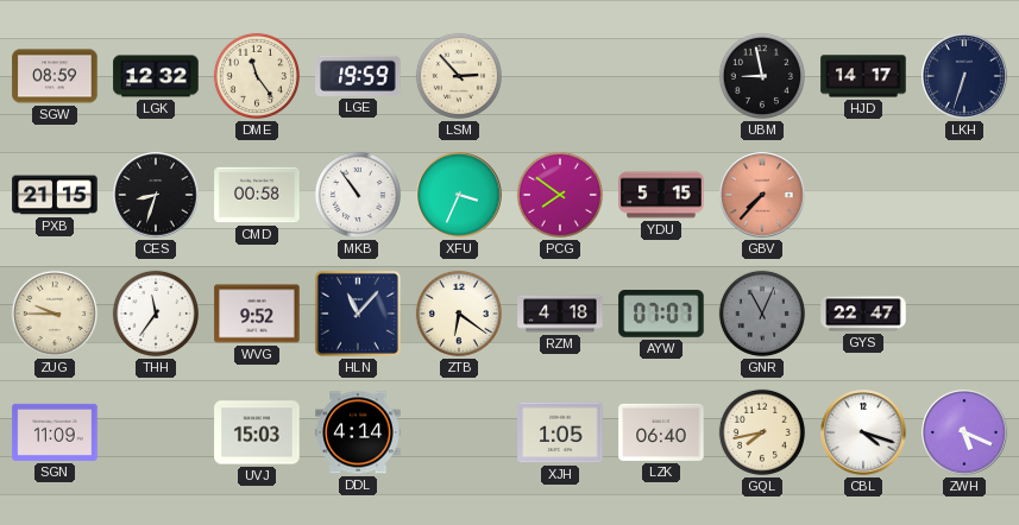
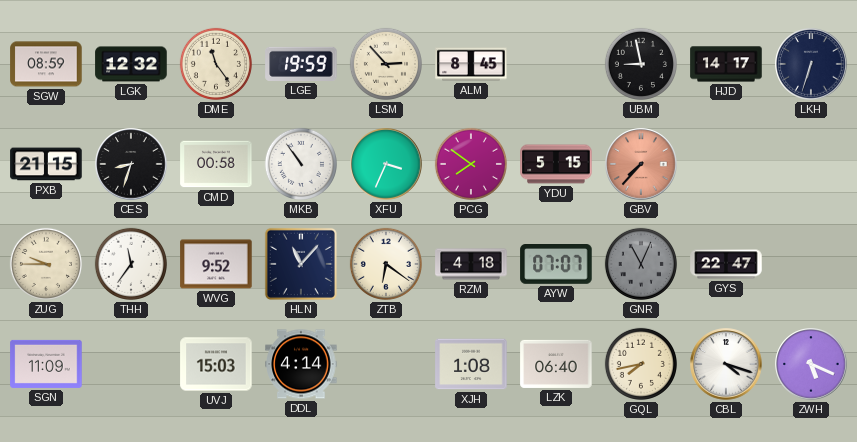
ALM: none -> 8:45
XJH: 1:05 -> 1:08
